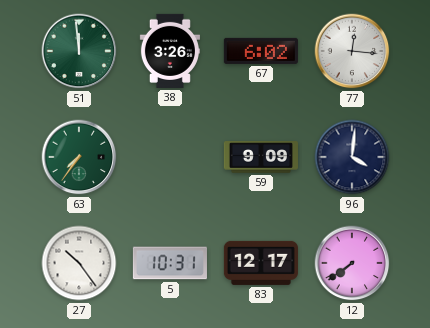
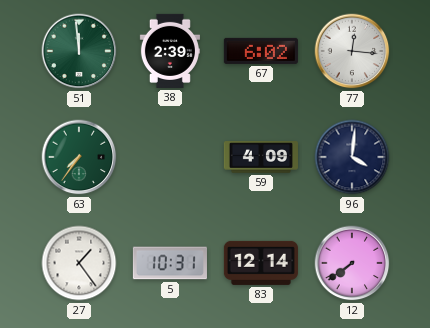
38: 3:26 -> 2:39
59: 9:09 -> 4:09
27: 10:24 -> 1:24
83: 12:17 -> 12:14
